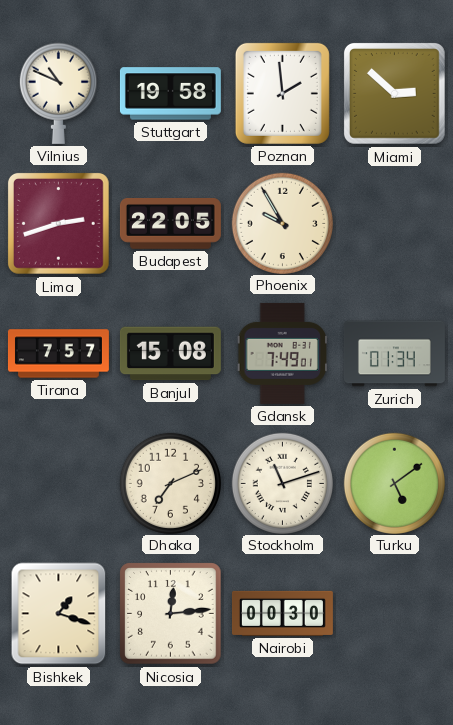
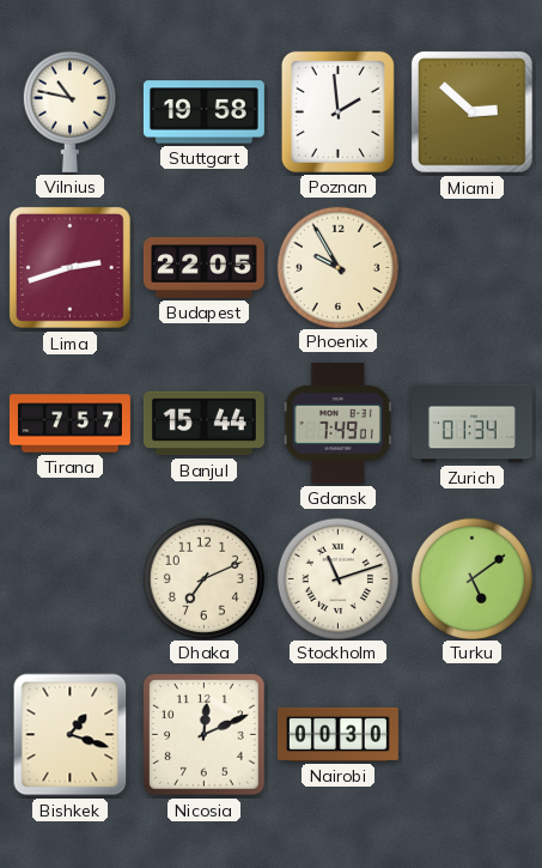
Vilnius: 10:49 -> 10:47
Banjul: 15:08 -> 15:44
Nicosia: 12:14 -> 12:11
